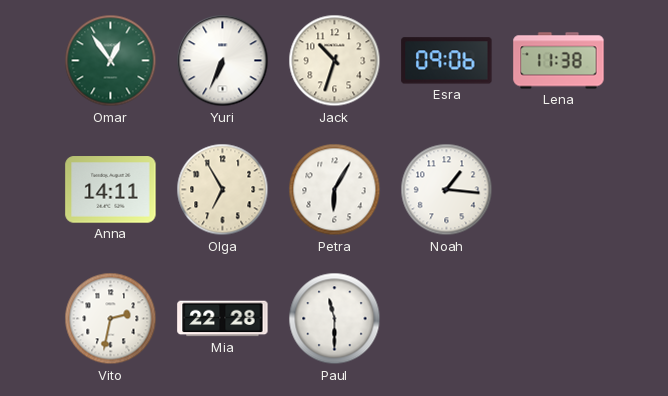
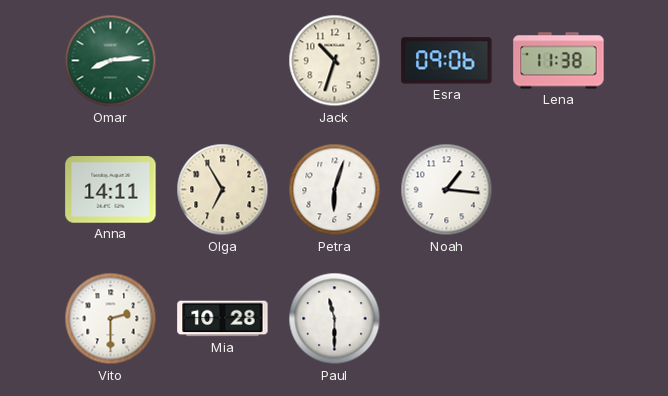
Omar: 12:54 -> 8:14
Yuri: 6:34 -> none
Petra: 6:05 -> 6:03
Vito: 2:32 -> 2:30
Mia: 22:28 -> 10:28
